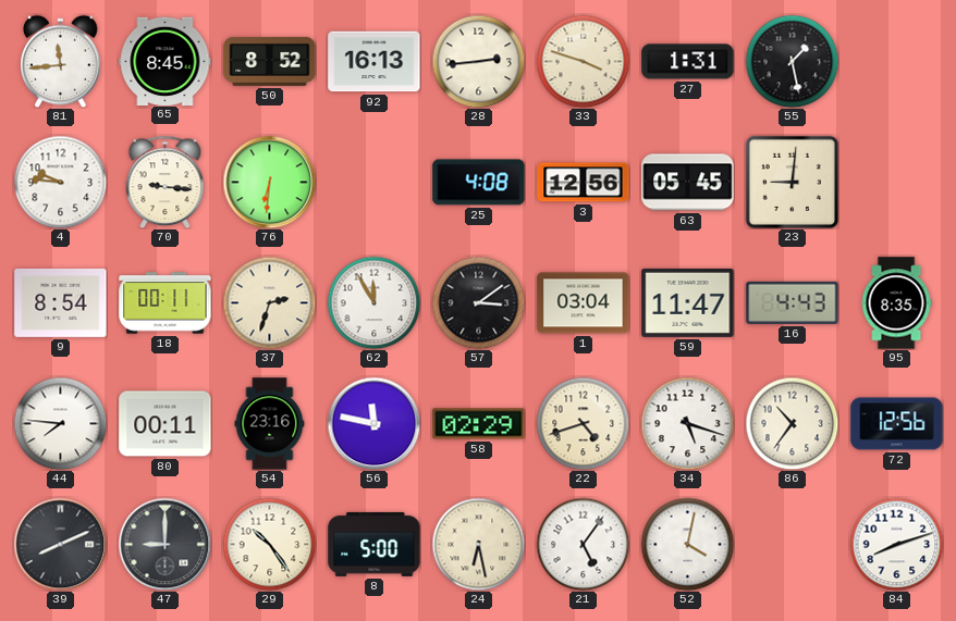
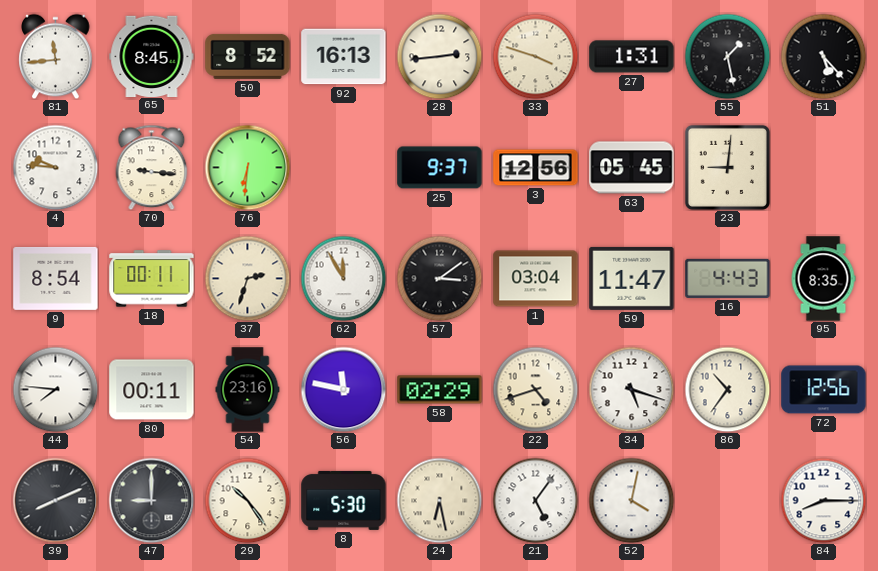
51: none -> 5:23
25: 4:08 -> 9:37
8: 5:00 -> 5:30
84: 8:12 -> 8:15
